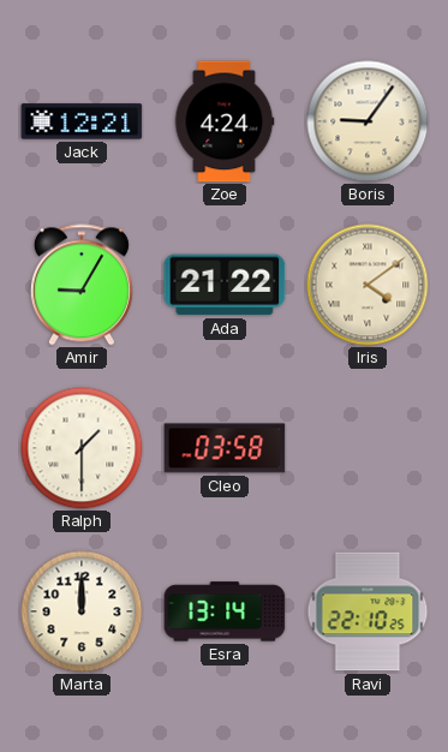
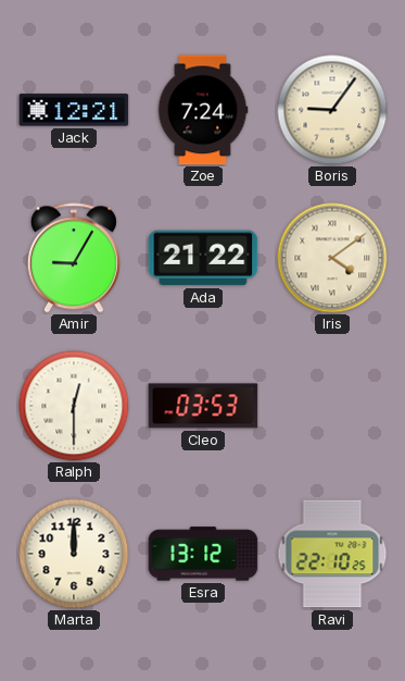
Zoe: 4:24 -> 7:24
Ralph: 1:30 -> 12:30
Cleo: 03:58 -> 03:53
Esra: 13:14 -> 13:12
